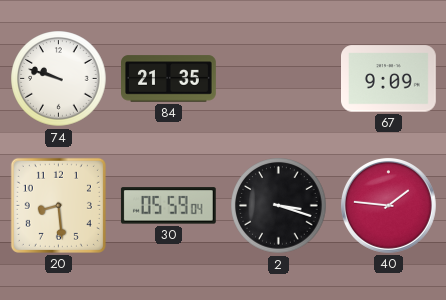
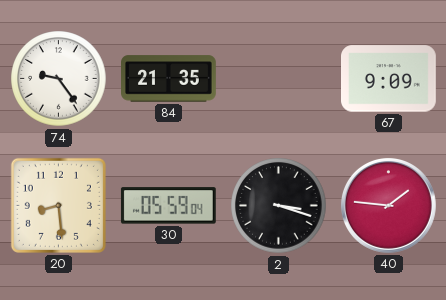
74: 9:48 -> 9:24
